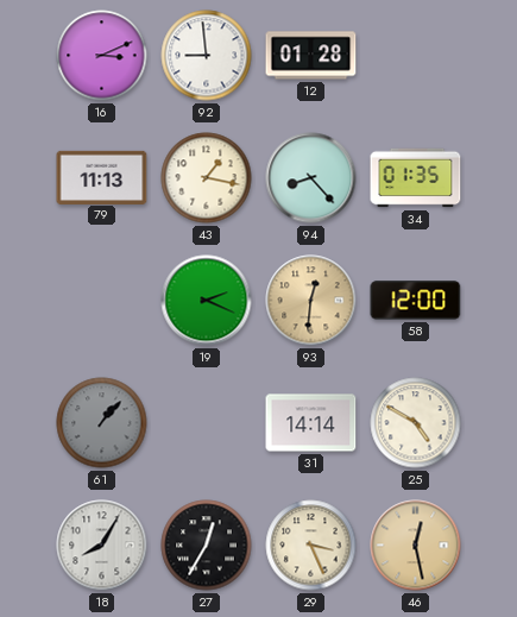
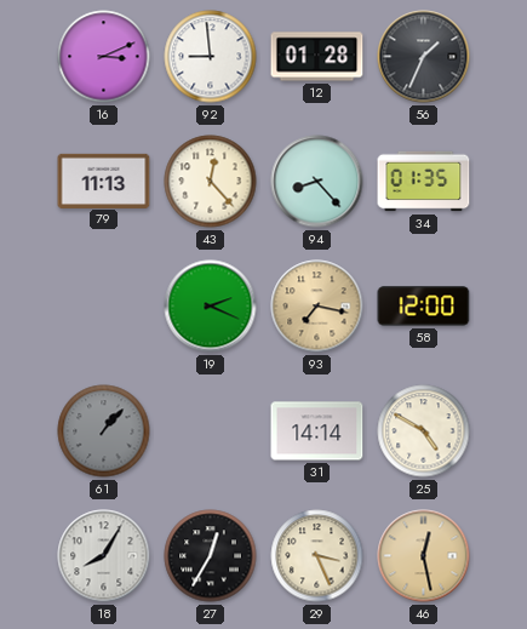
56: none -> 1:34
43: 1:17 -> 12:23
93: 12:31 -> 7:17
